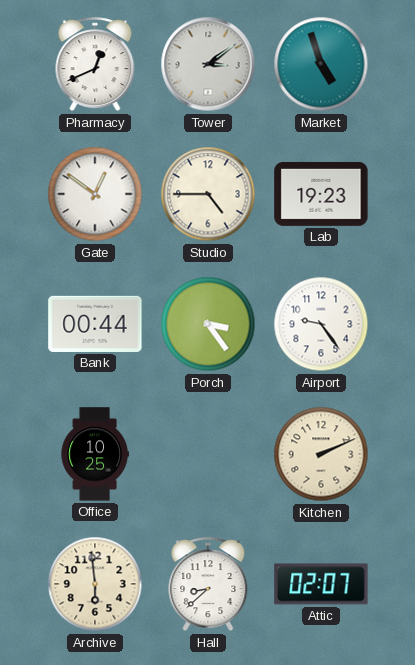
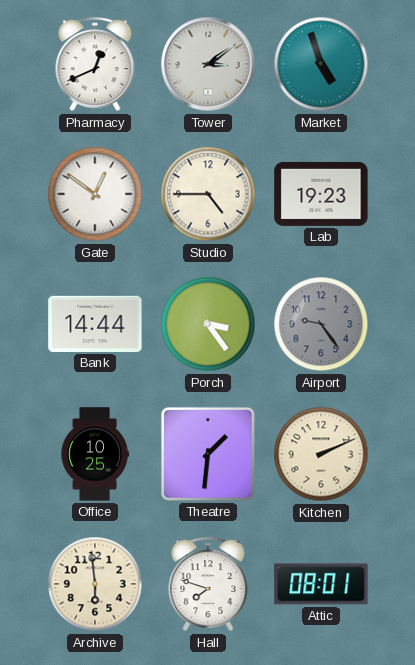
Bank: 00:44 -> 14:44
Airport dial: white -> grey
Theatre: none -> 1:31
Hall: 8:38 -> 7:48
Attic: 02:07 -> 08:01
